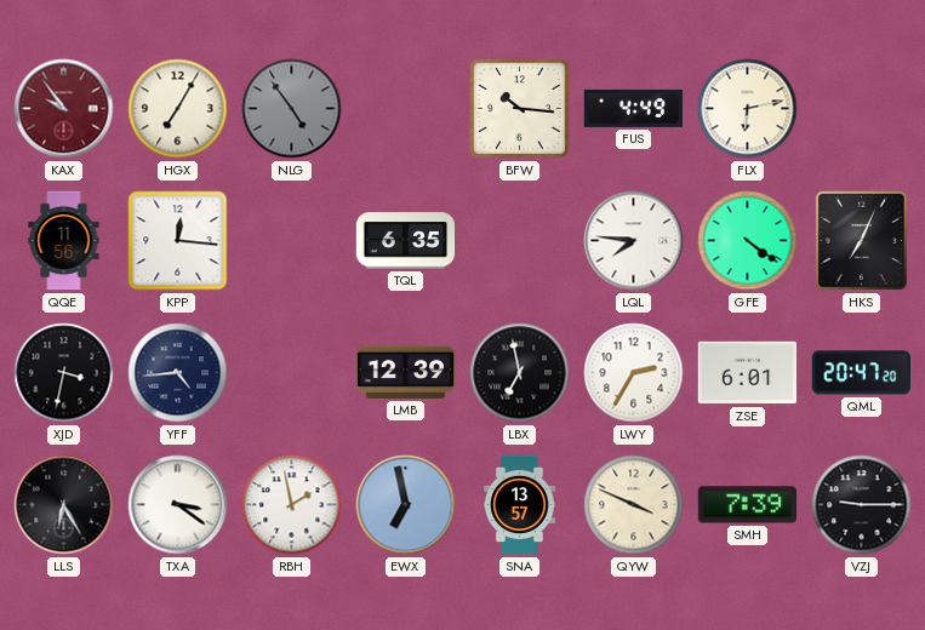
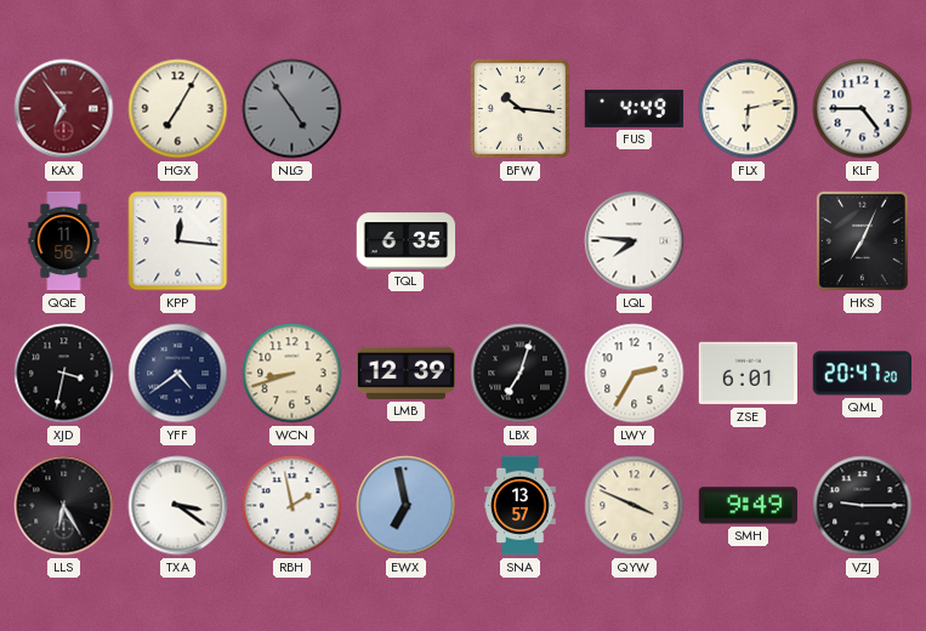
KAX: 9:54 -> 6:54
KLF: none -> 4:45
GFE: 4:21 -> none
YFF: 4:44 -> 4:39
WCN: none -> 8:42
LBX: 6:58 -> 7:03
SMH: 7:39 -> 9:49
